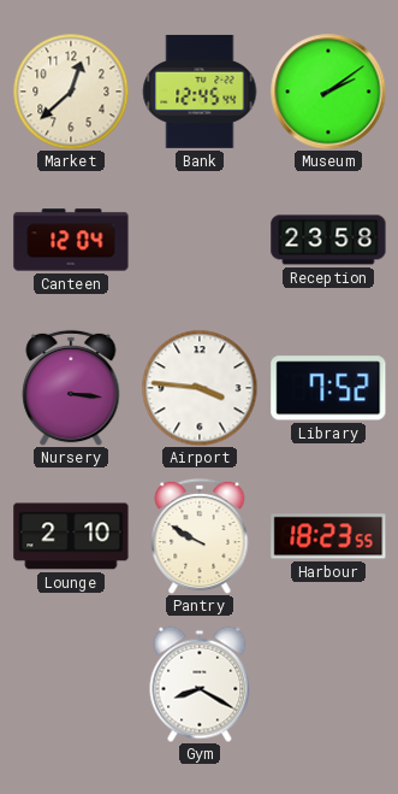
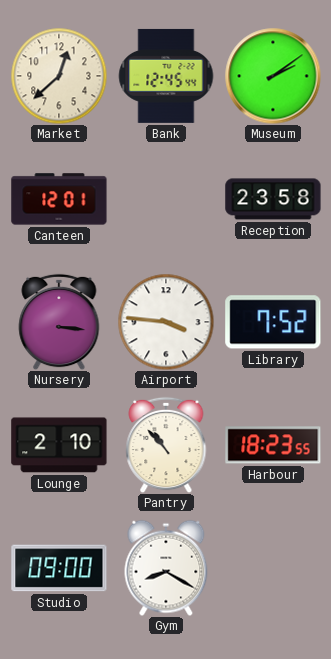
Canteen: 12:04 -> 12:01
Pantry: 9:50 -> 10:53
Studio: none -> 09:00
